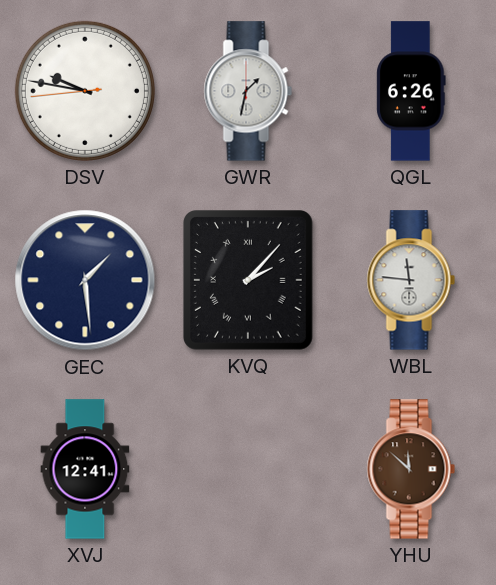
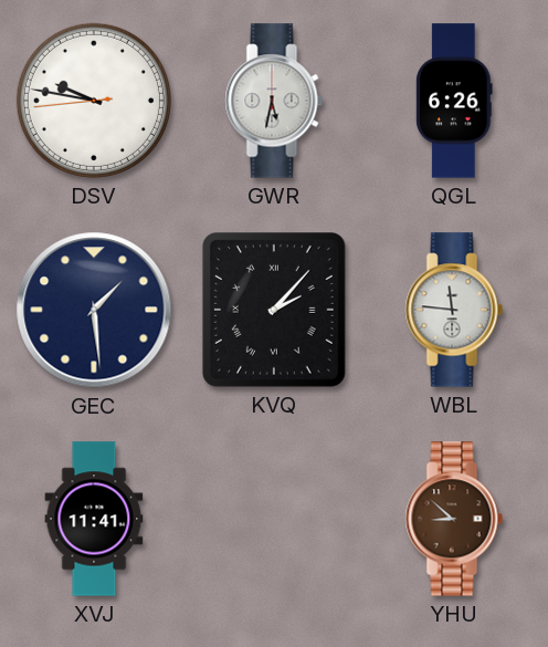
GWR: 1:32 -> 5:32
XVJ: 12:41 -> 11:41
YHU: 11:52 -> 8:52
